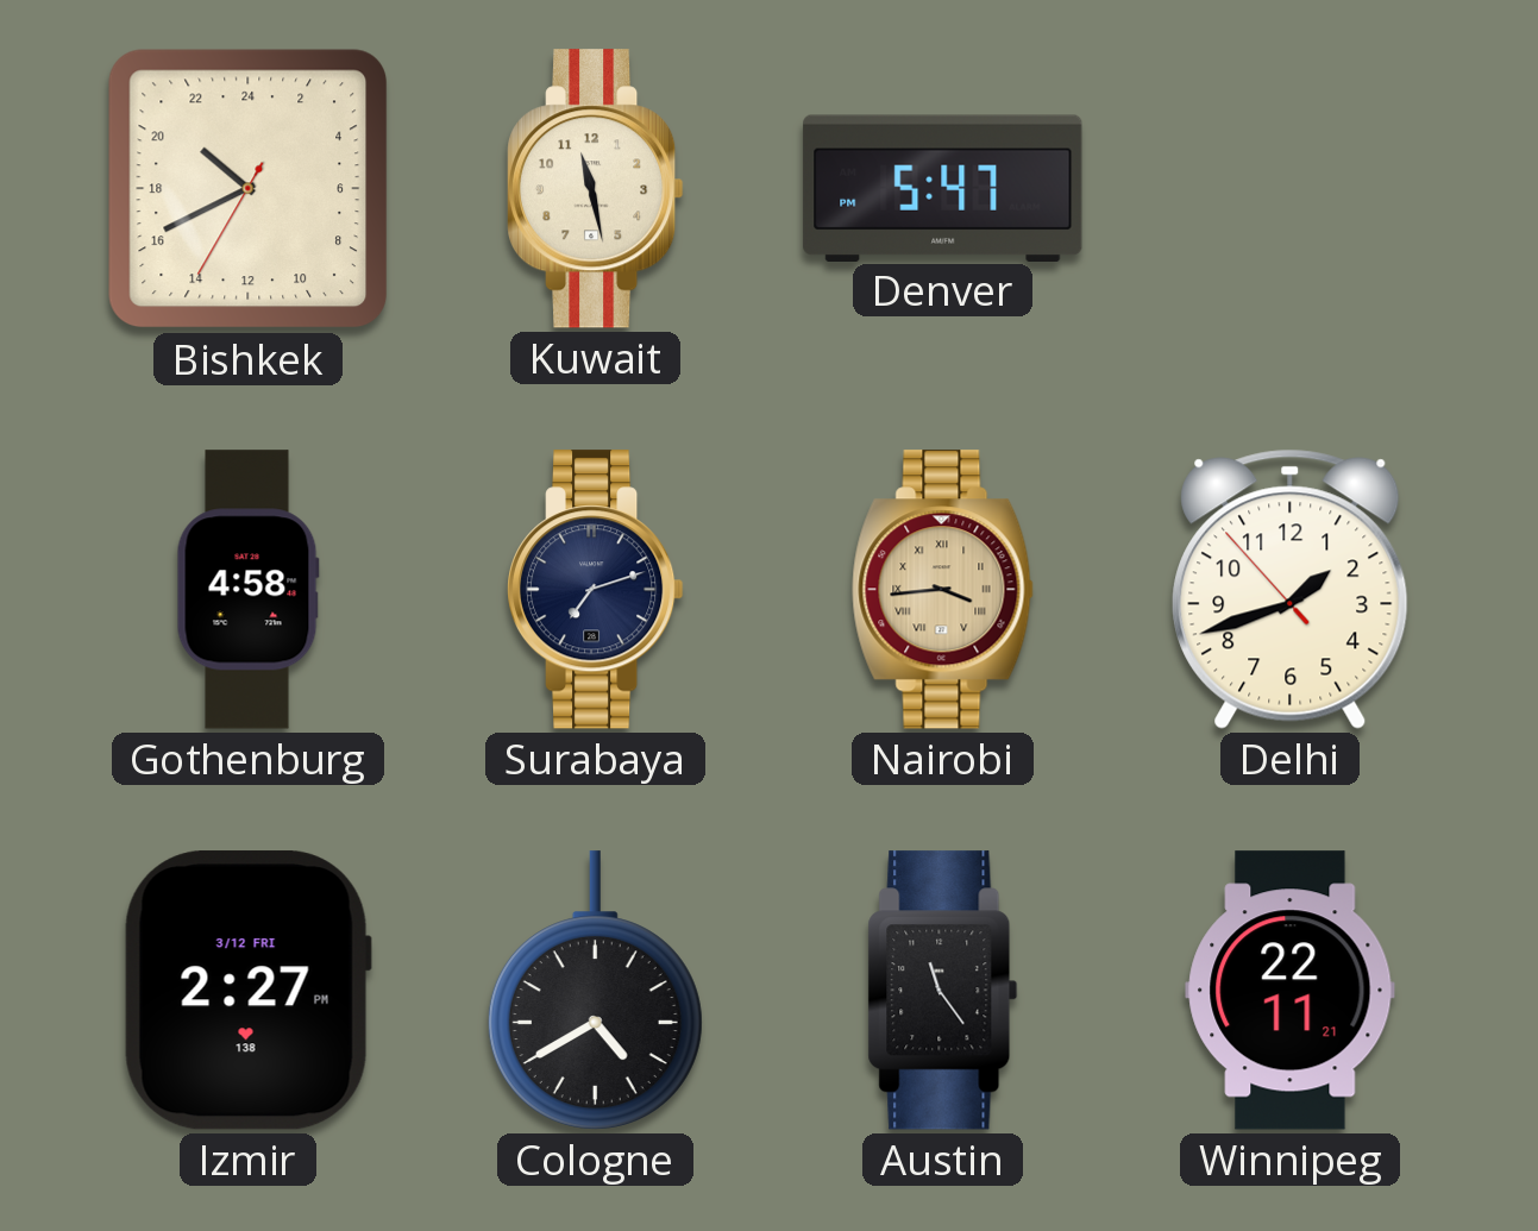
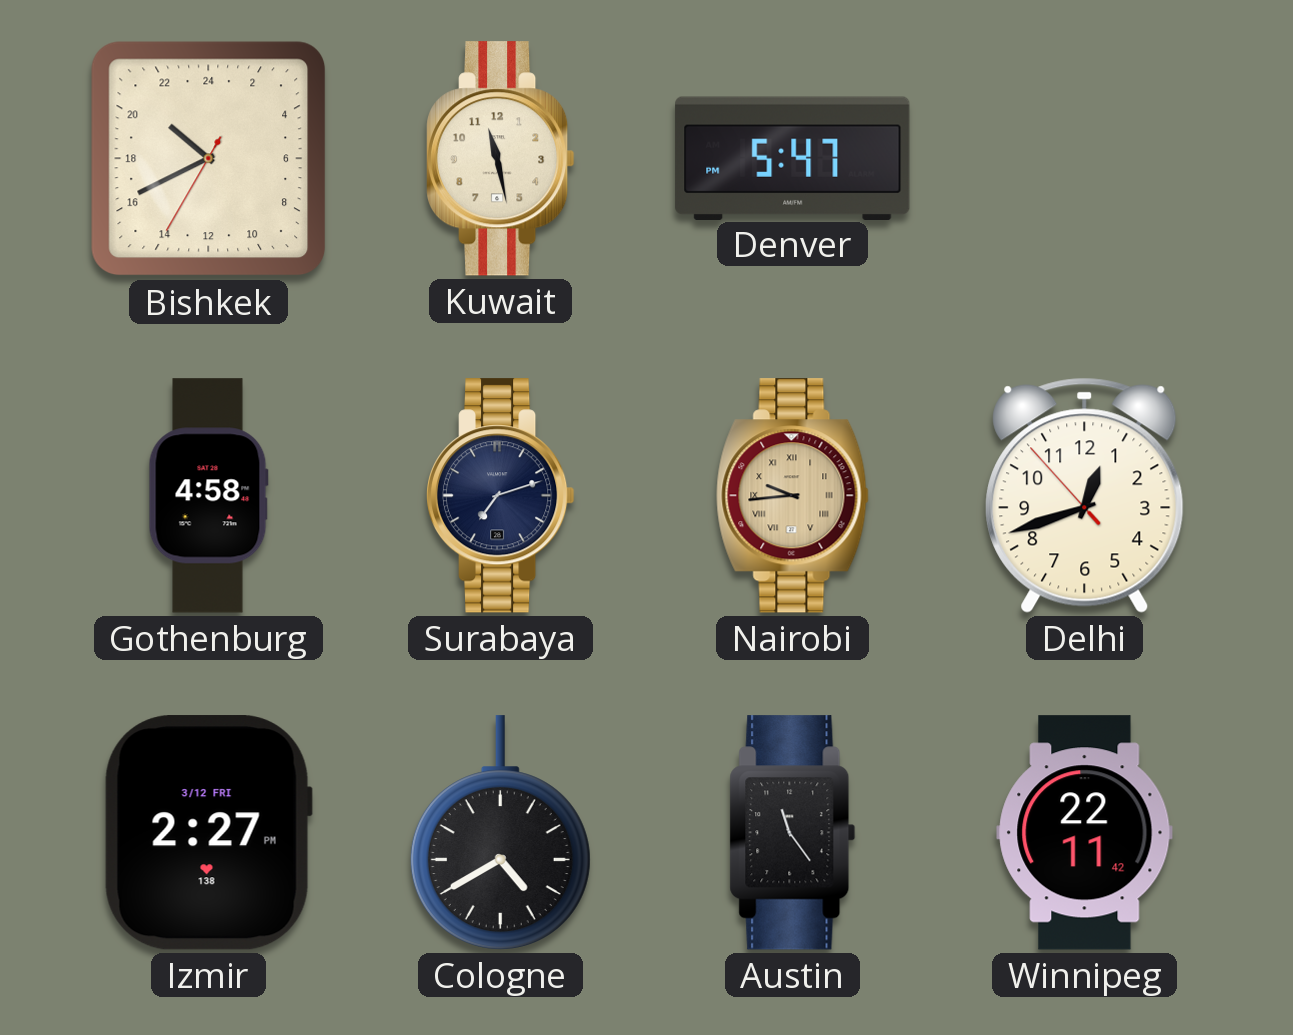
Nairobi: 3:44 -> 9:44
Delhi: 1:41 -> 12:41
Winnipeg: 22:11:21 -> 22:11:42
